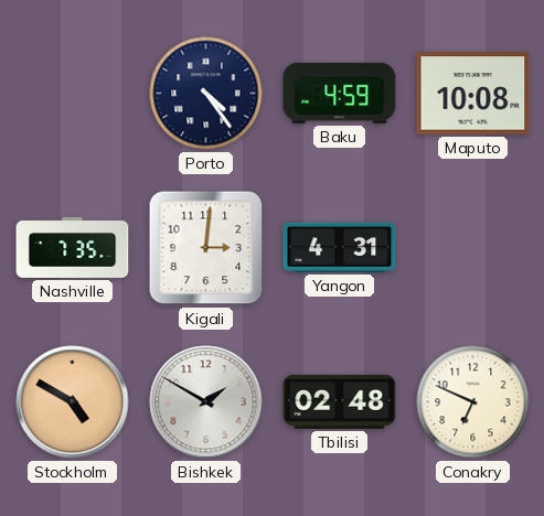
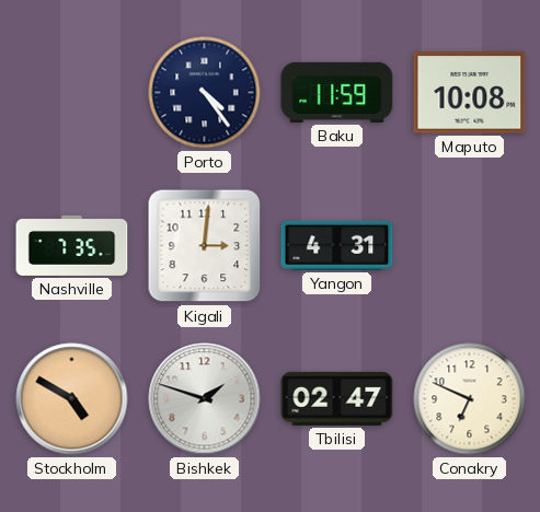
Baku: 4:59 -> 11:59
Bishkek: 1:50 -> 1:48
Tbilisi: 02:48 -> 02:47
